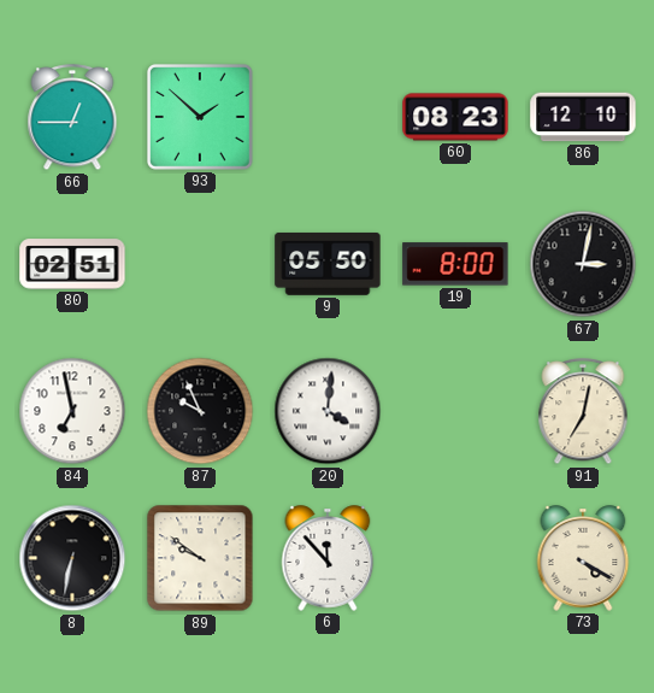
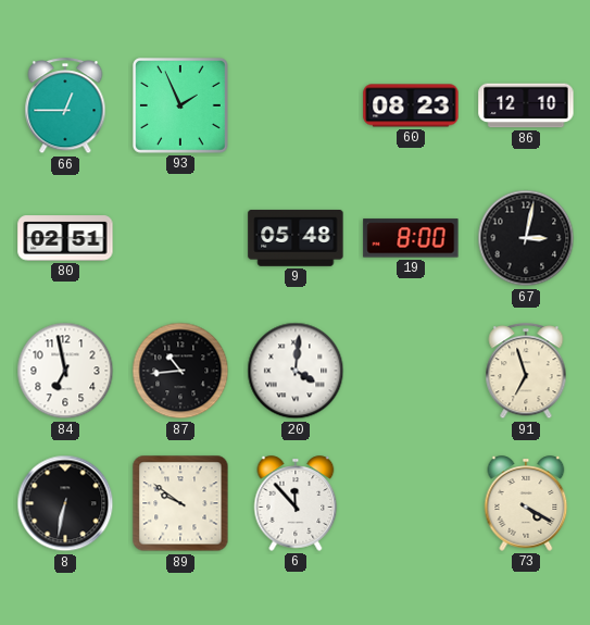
93: 1:52 -> 1:56
9: 05:50 -> 05:48
87: 9:56 -> 10:44
91: 7:02 -> 6:57
